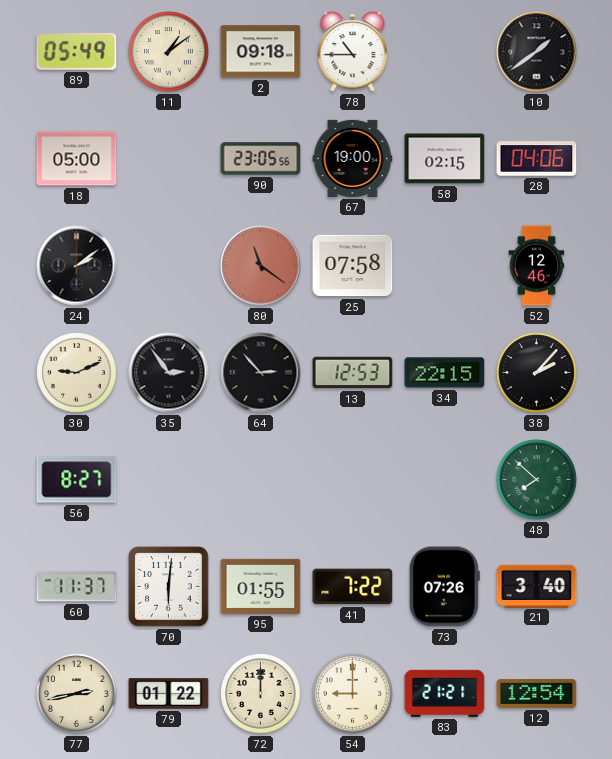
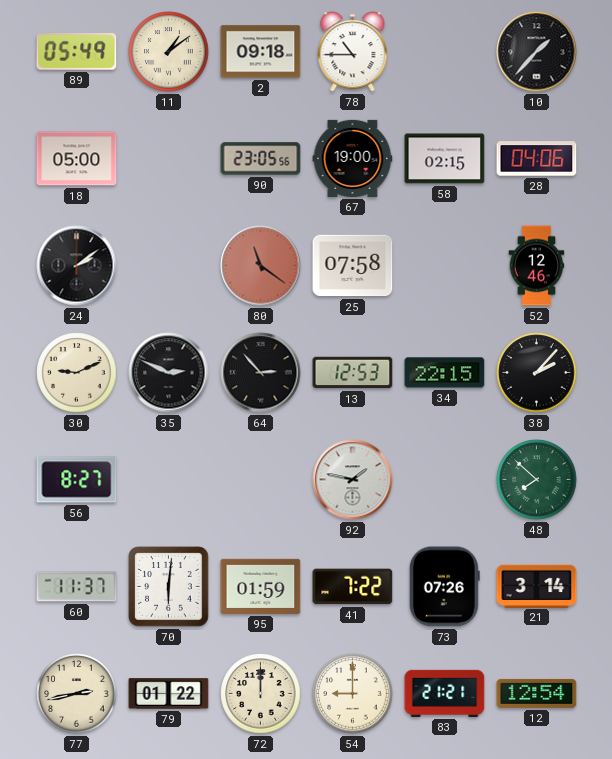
10: 1:39 -> 1:37
35: 2:54 -> 2:49
92: none -> 1:47
95: 01:55 -> 01:59
21: 3:40 -> 3:14
